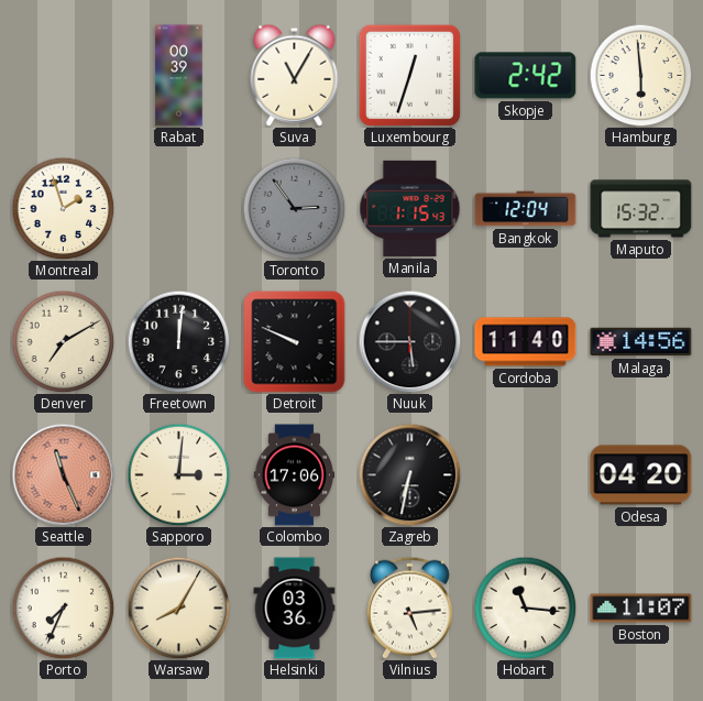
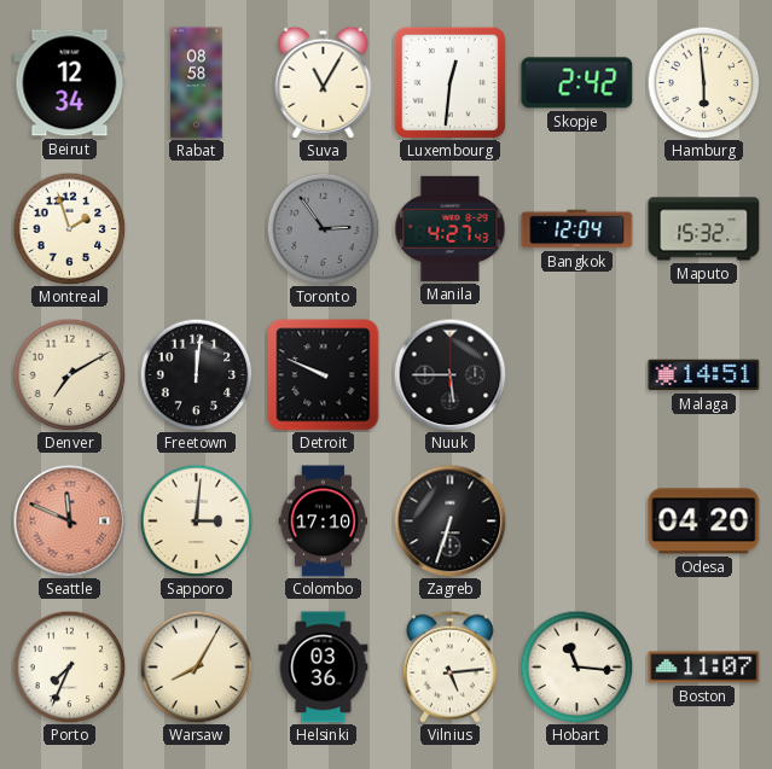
Beirut: none -> 12:34
Rabat: 00:39 -> 08:58
Luxembourg: 12:33 -> 12:31
Manila: 1:15 -> 4:27
Cordoba: 11:40 -> none
Malaga: 14:56 -> 14:51
Seattle: 11:26 -> 11:49
Colombo: 17:06 -> 17:10
Zagreb: 6:32 -> 6:33
